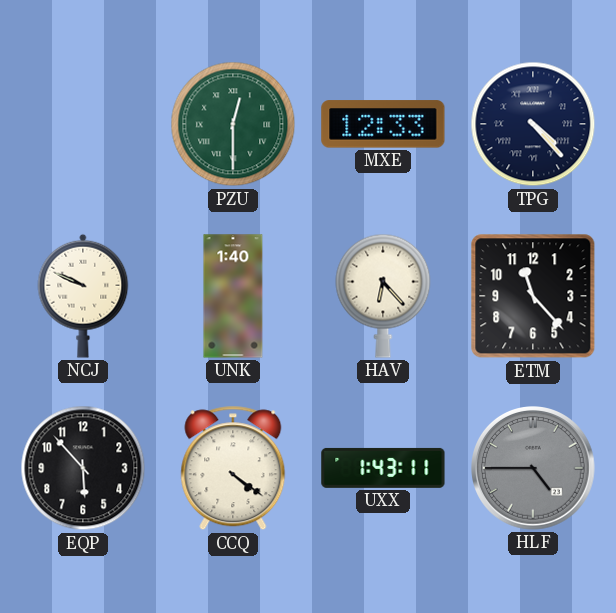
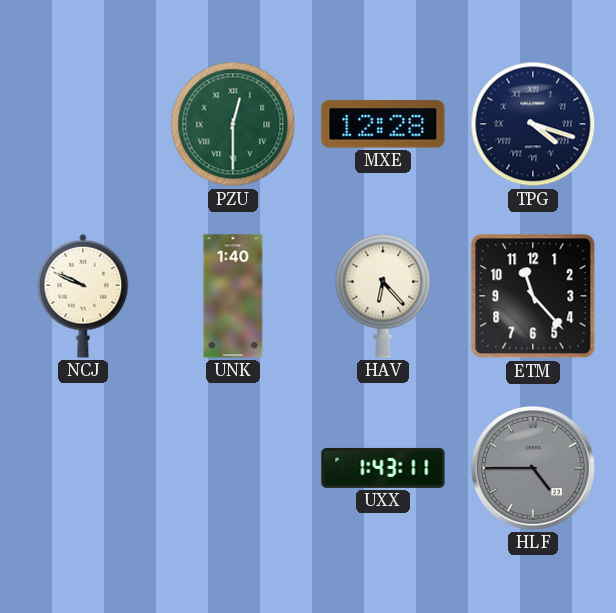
MXE: 12:33 -> 12:28
TPG: 4:23 -> 4:18
EQP: 5:53 -> none
CCQ: 4:21 -> none
